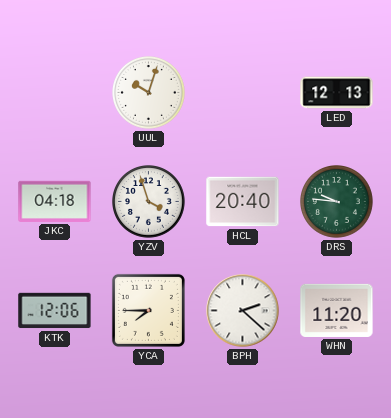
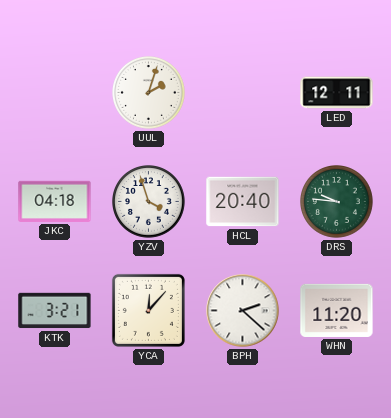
UUL: 10:03 -> 2:03
LED: 12:13 -> 12:11
KTK: 12:06 -> 3:21
YCA: 7:45 -> 12:07
